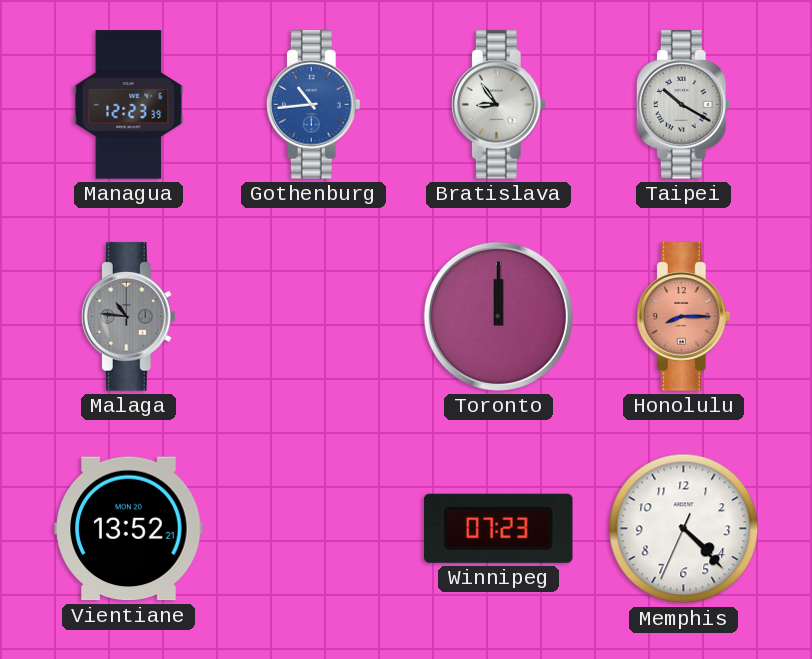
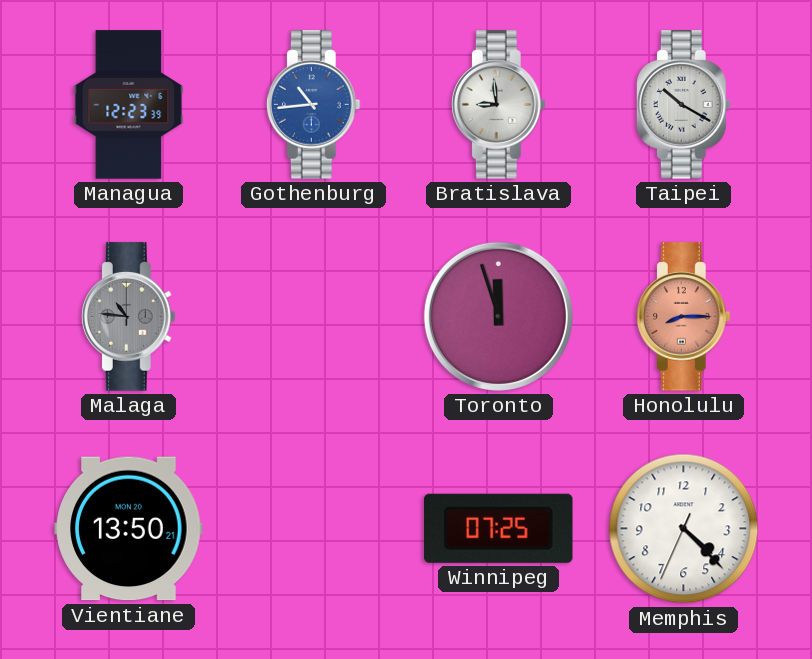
Bratislava: 8:54 -> 8:59
Toronto: 12:00 -> 11:57
Vientiane: 13:52 -> 13:50
Winnipeg: 07:23 -> 07:25
